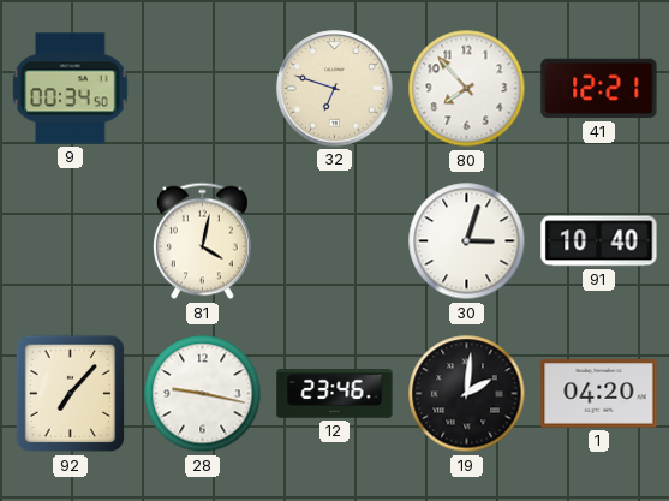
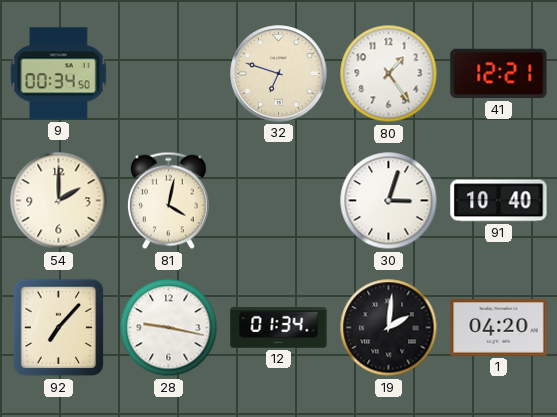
80: 7:53 -> 1:24
54: none -> 2:00
12: 23:46 -> 01:34
